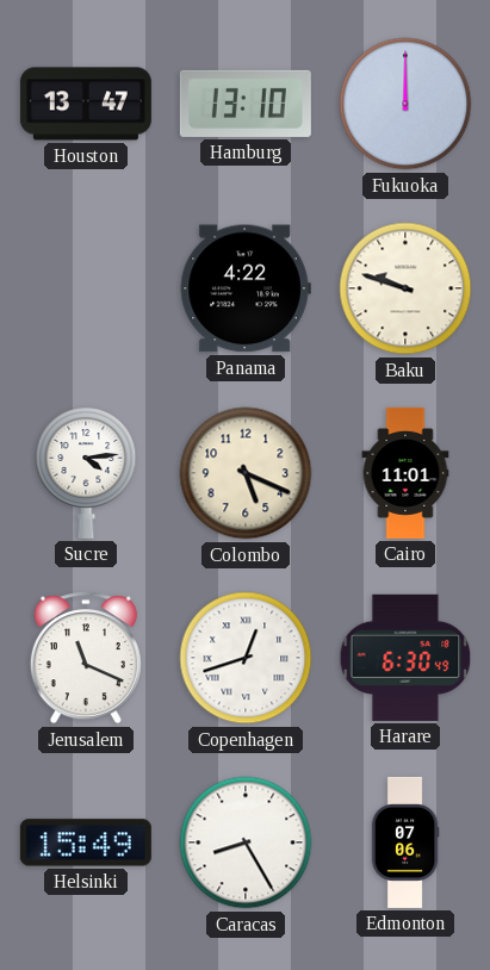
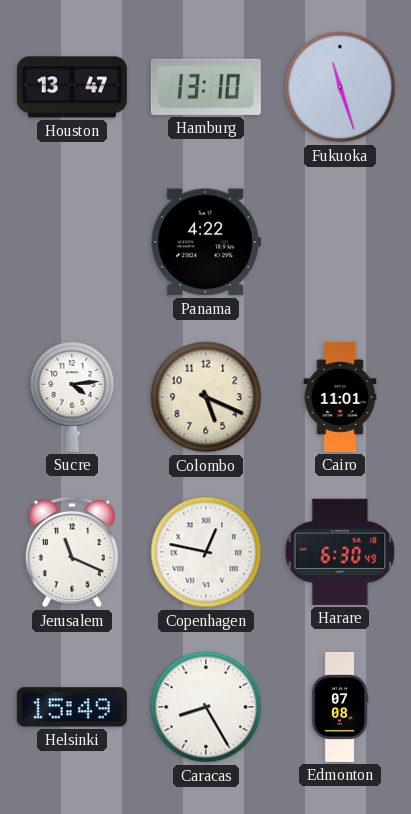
Fukuoka: 12:00 -> 11:27
Baku: 9:48 -> none
Copenhagen: 12:42 -> 12:47
Edmonton: 07:06 -> 07:08
